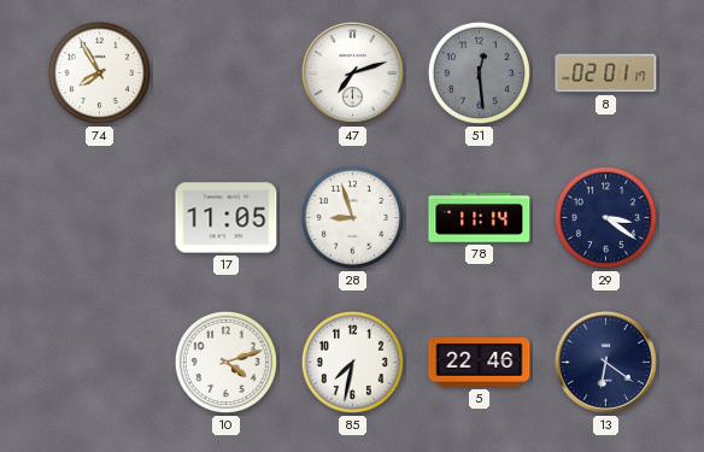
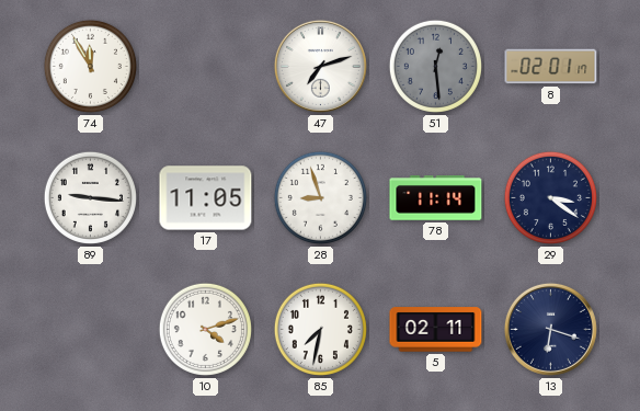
74: 7:55 -> 11:55
89: none -> 9:16
5: 22:46 -> 02:11
13: 6:21 -> 6:18
